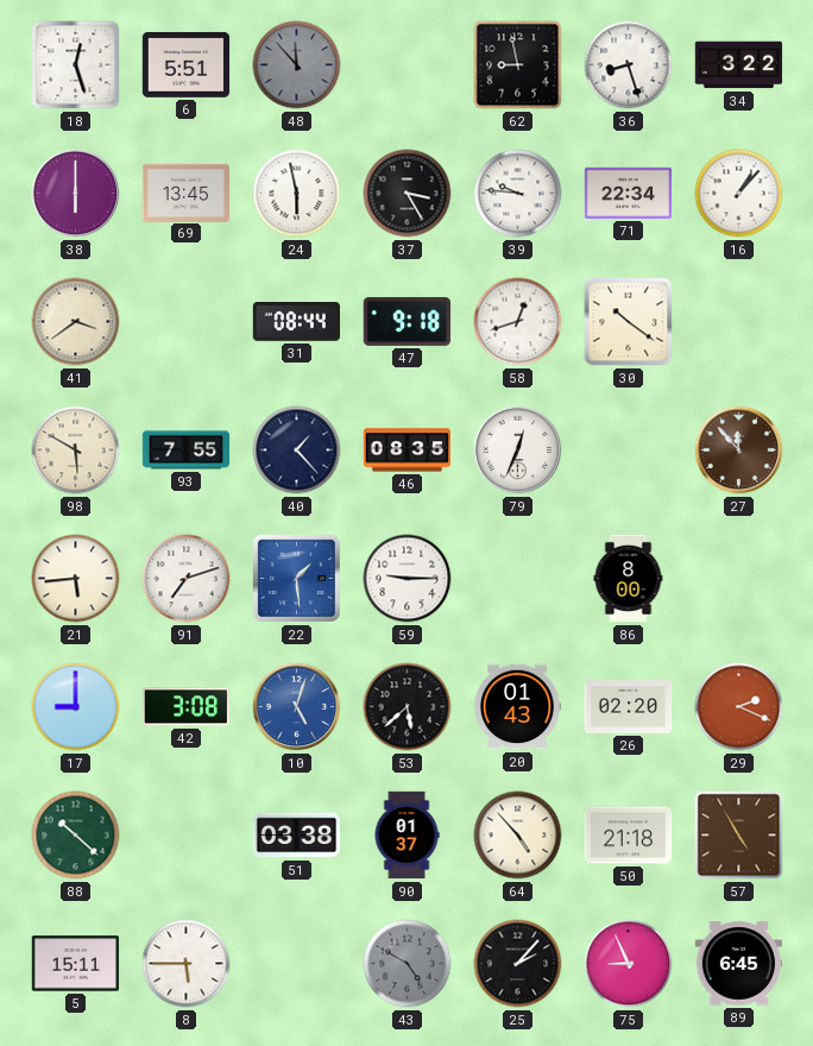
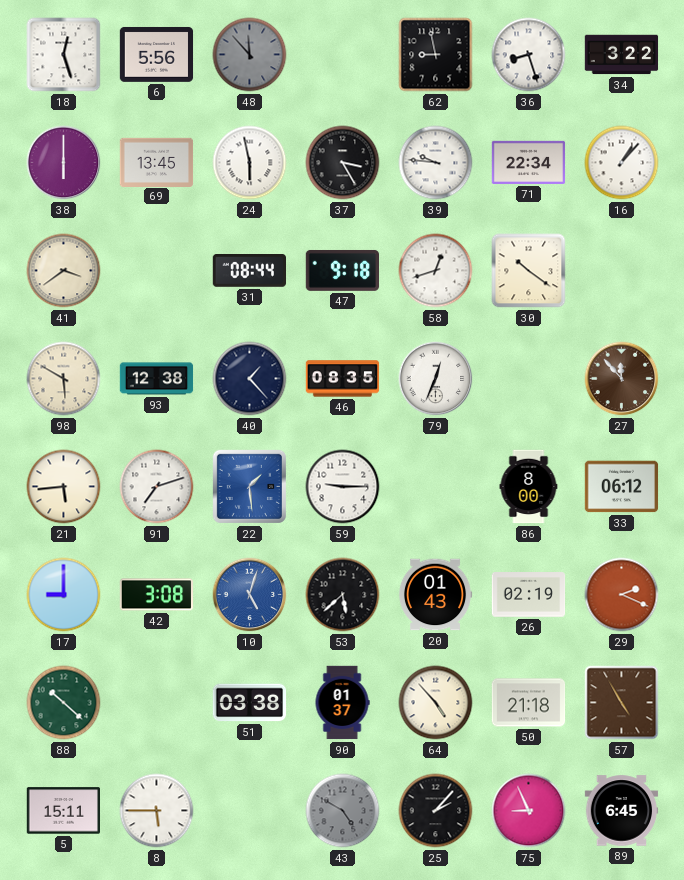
6: 5:51 -> 5:56
93: 7:55 -> 12:38
33: none -> 06:12
26: 02:20 -> 02:19
